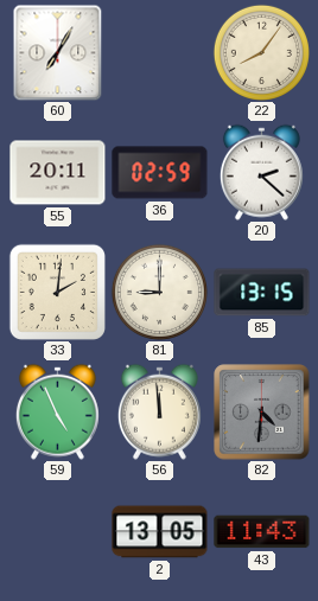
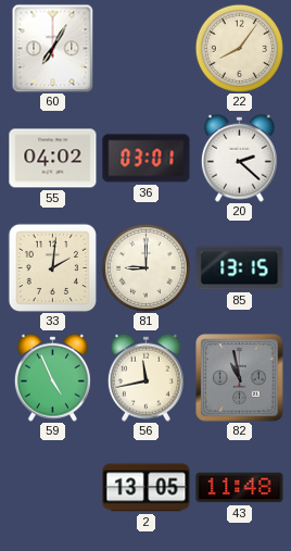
55: 20:11 -> 04:02
36: 02:59 -> 03:01
56: 11:59 -> 11:43
82: 4:31 -> 10:58
43: 11:43 -> 11:48
